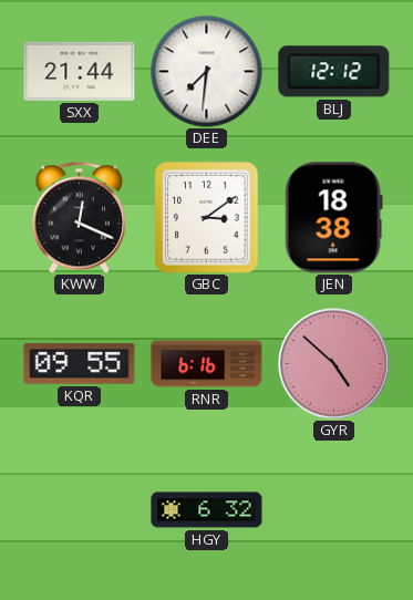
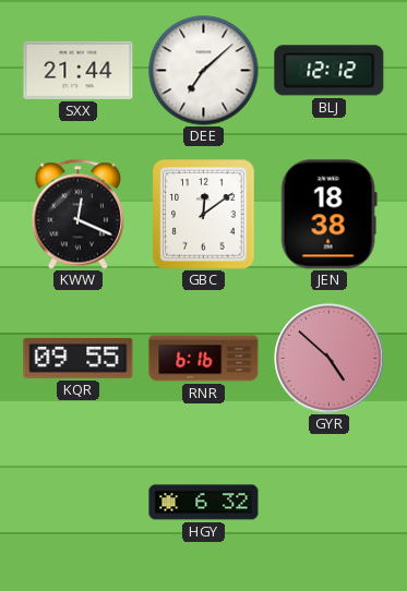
DEE: 7:31 -> 7:08
GBC: 3:09 -> 12:09
